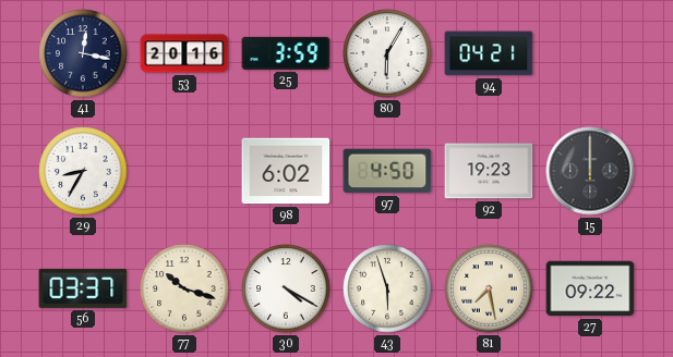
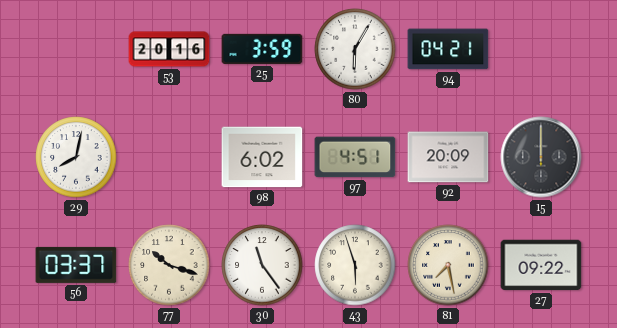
41: 12:17 -> none
29: 8:35 -> 8:02
97: 4:50 -> 4:51
92: 19:23 -> 20:09
30: 4:20 -> 11:24
